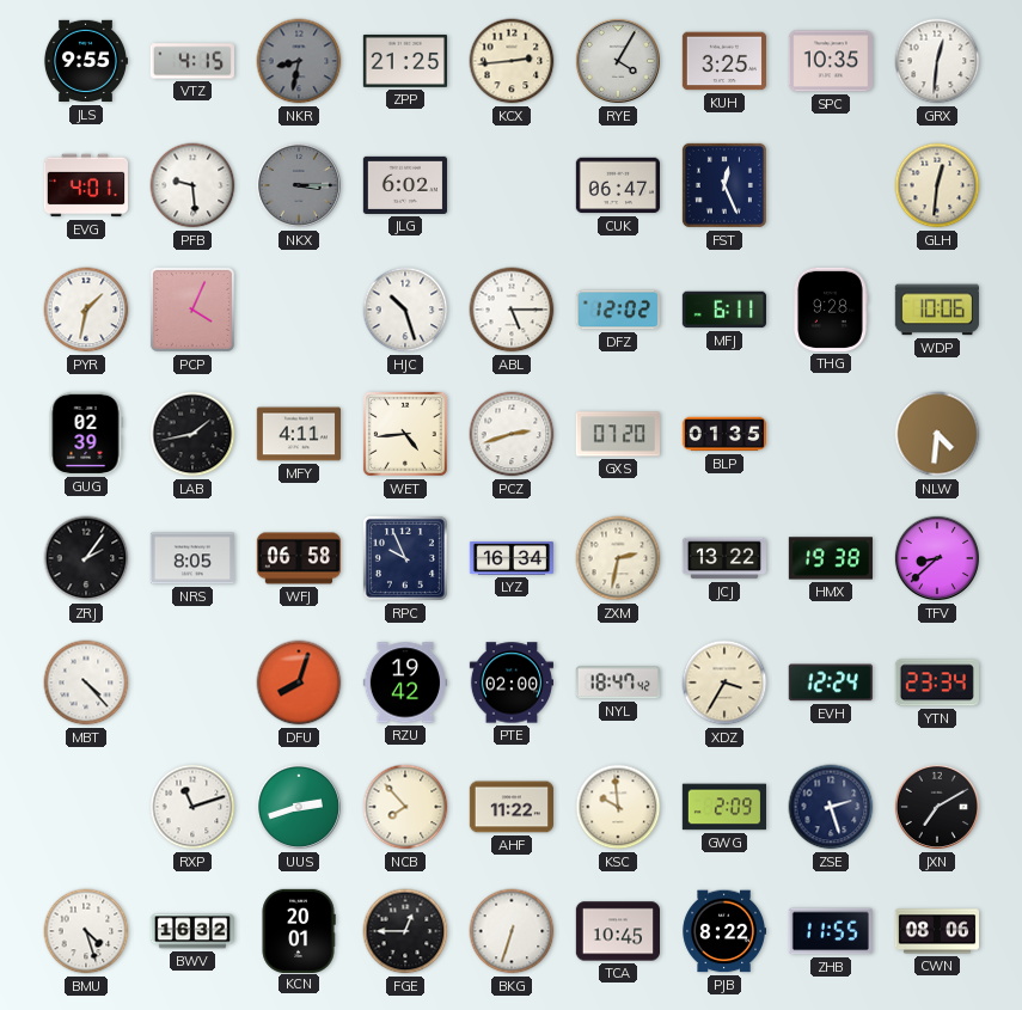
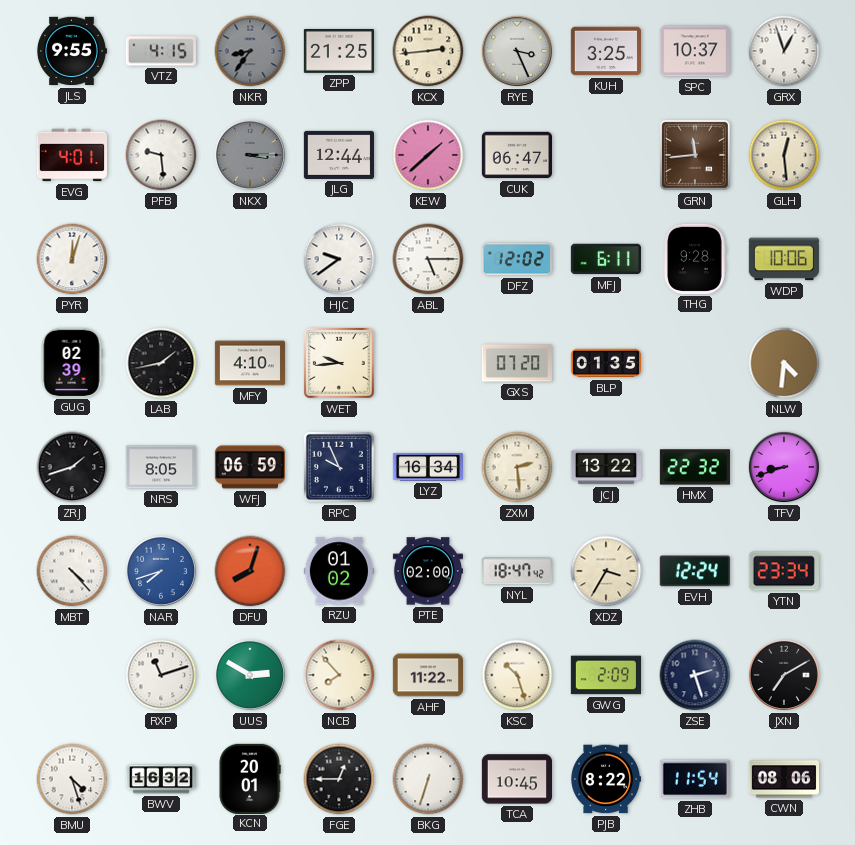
NKR: 8:32 -> 8:36
RYE: 4:05 -> 3:26
SPC: 10:35 -> 10:37
GRX: 12:31 -> 12:57
JLG: 6:02 -> 12:44
KEW: none -> 1:38
FST: 12:26 -> none
GRN: none -> 11:44
GLH: 12:31 -> 12:29
PYR: 1:32 -> 12:03
PCP: 4:04 -> none
HJC: 10:27 -> 9:39
MFY: 4:11 -> 4:10
WET: 4:44 -> 9:44
PCZ: 2:42 -> none
ZRJ: 2:06 -> 1:42
WFJ: 06:58 -> 06:59
ZXM: 2:32 -> 2:29
HMX: 19:38 -> 22:32
TFV: 8:38 -> 8:42
NAR: none -> 7:42
RZU: 19:42 -> 01:02
UUS: 2:42 -> 2:50
KSC: 9:59 -> 10:27
ZHB: 11:55 -> 11:54
